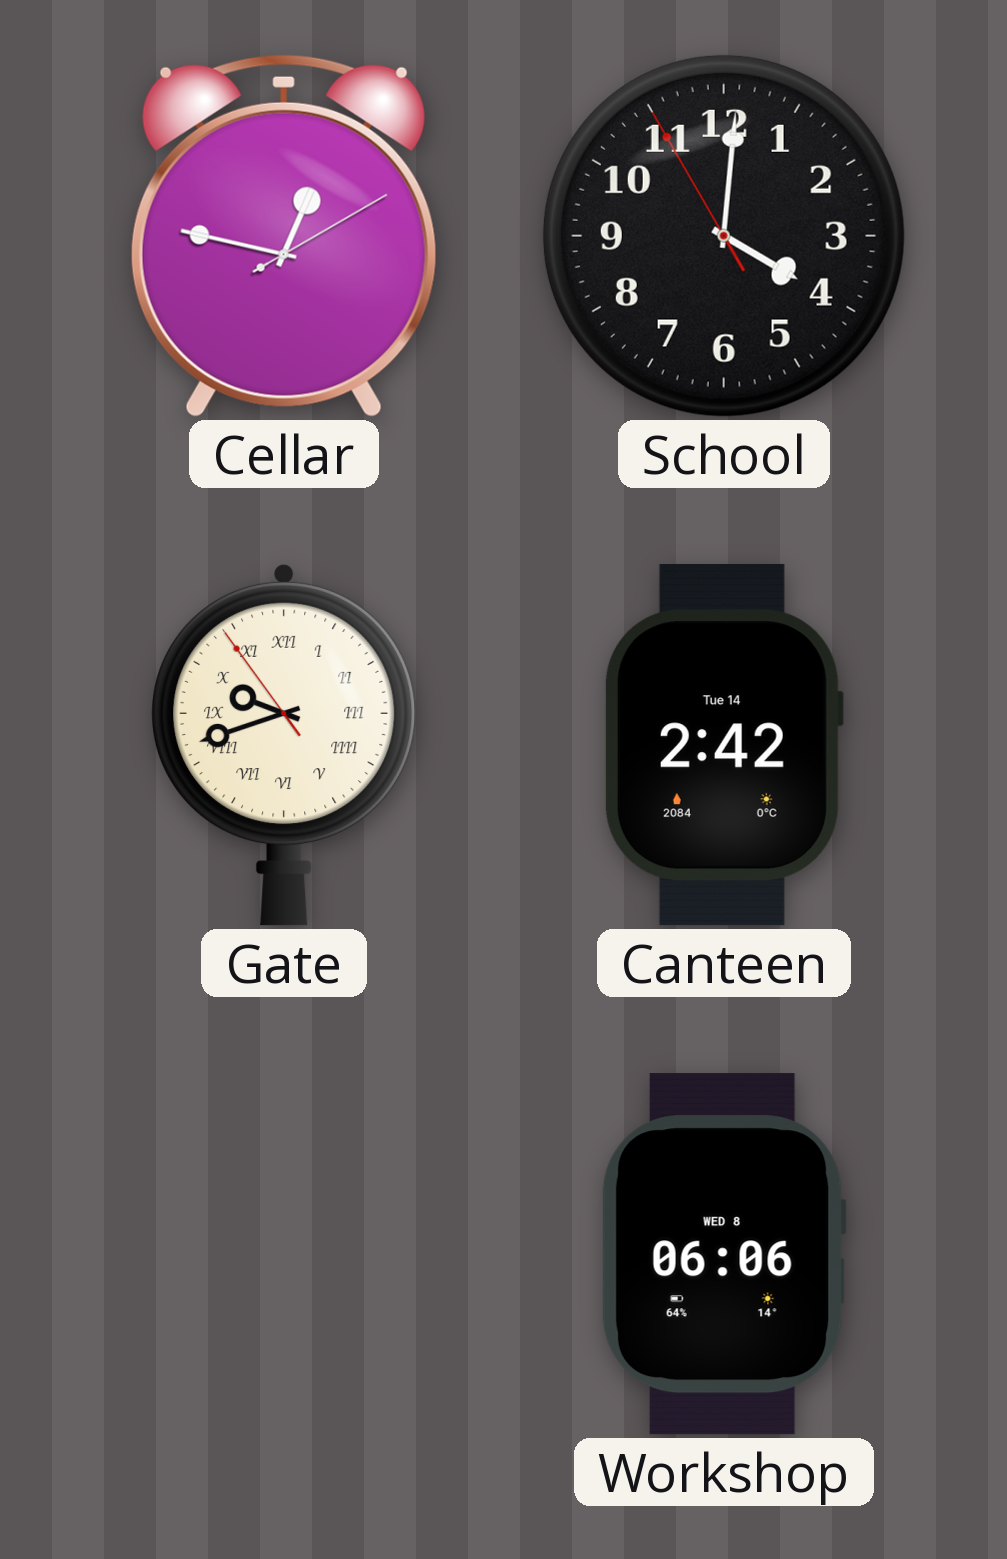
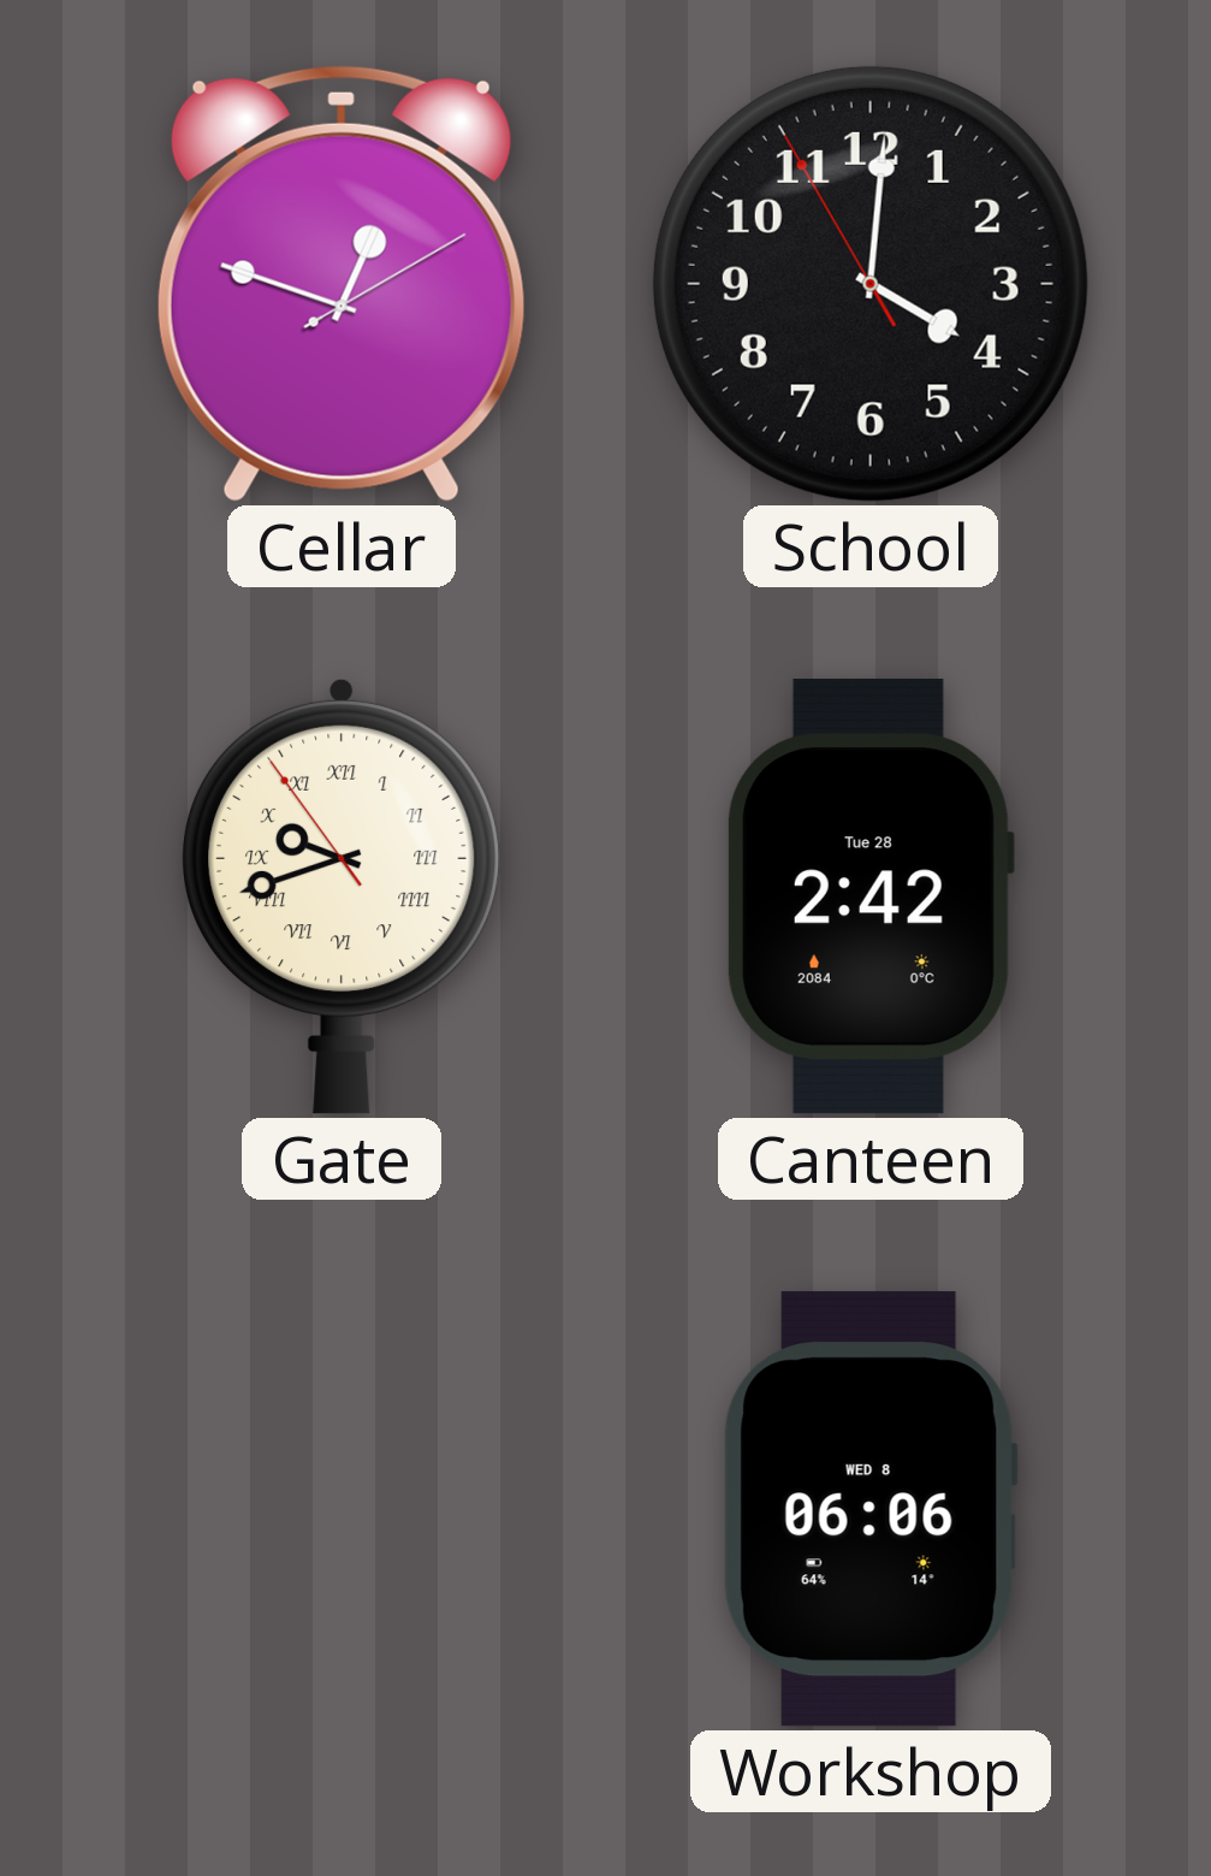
Cellar: 12:47 -> 12:48
Canteen date: Tue 14 -> Tue 28
